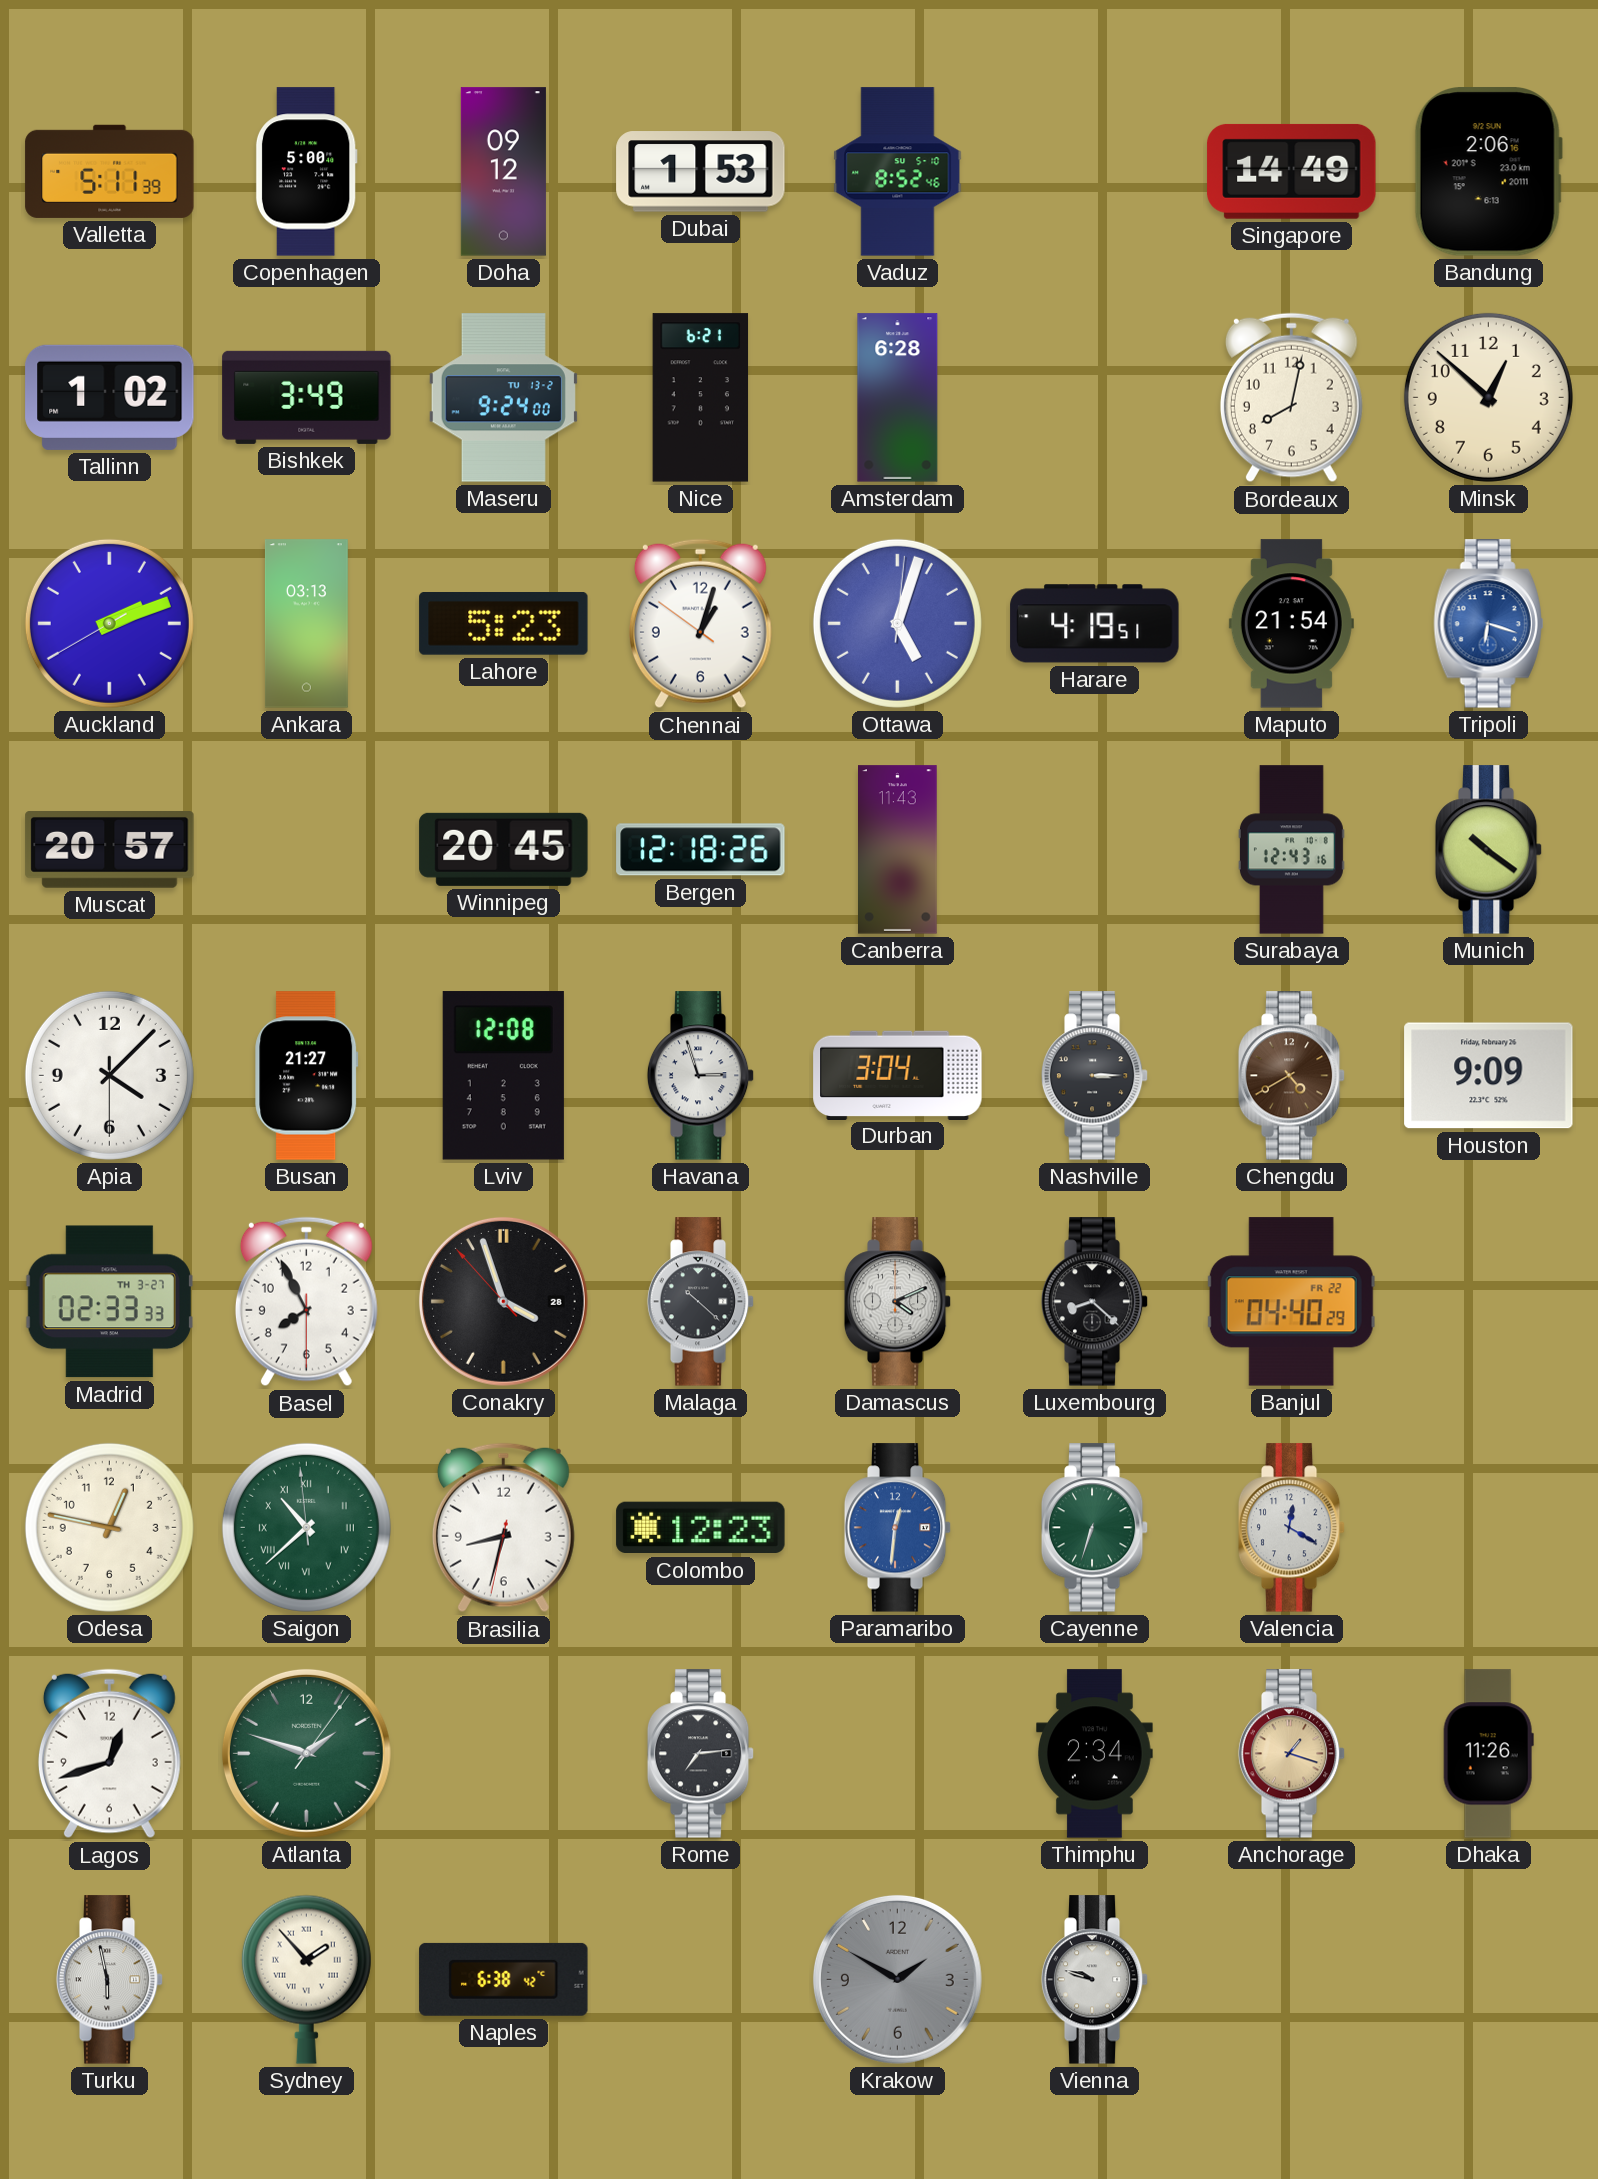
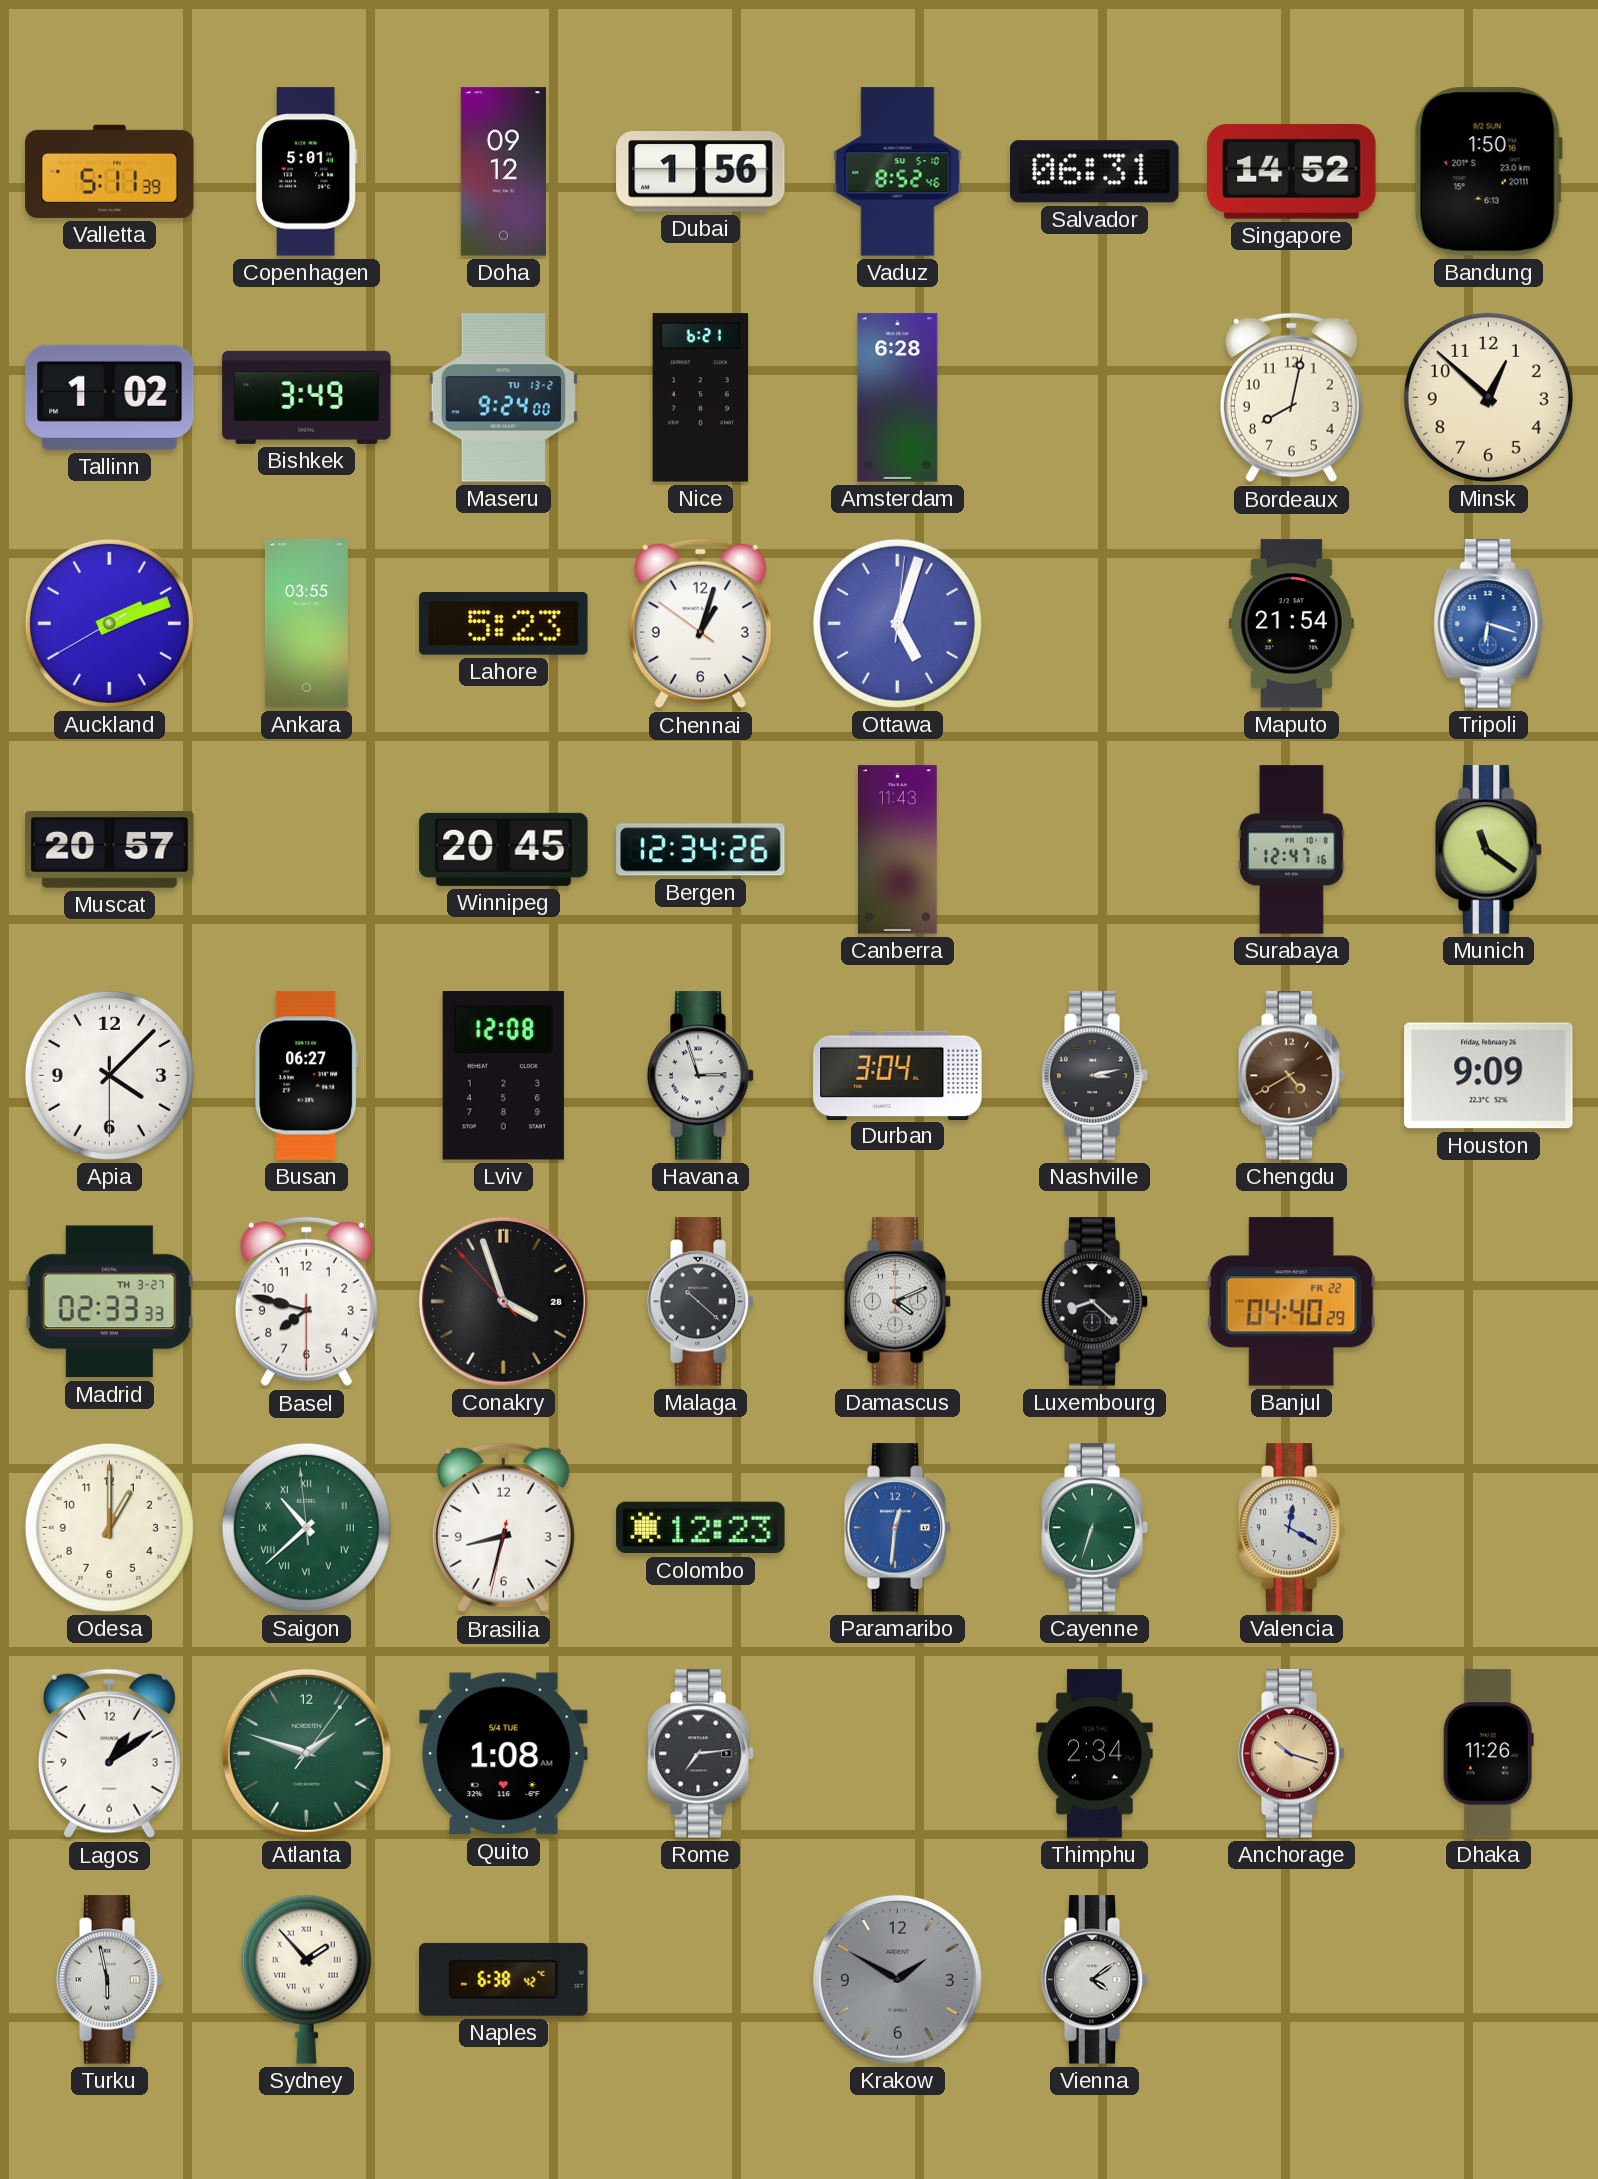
Copenhagen: 5:00 -> 5:01
Dubai: 1:53 -> 1:56
Salvador: none -> 06:31
Singapore: 14:49 -> 14:52
Bandung: 2:06 -> 1:50
Ankara: 03:13 -> 03:55
Harare: 4:19 -> none
Bergen: 12:18 -> 12:34
Surabaya: 12:43 -> 12:47
Munich: 10:21 -> 11:21
Busan: 21:27 -> 06:27
Nashville: 3:15 -> 3:13
Basel: 7:55 -> 7:47
Odesa: 12:47 -> 1:00
Lagos: 12:42 -> 1:09
Quito: none -> 1:08
Anchorage: 1:18 -> 10:18
Vienna: 9:48 -> 4:09
